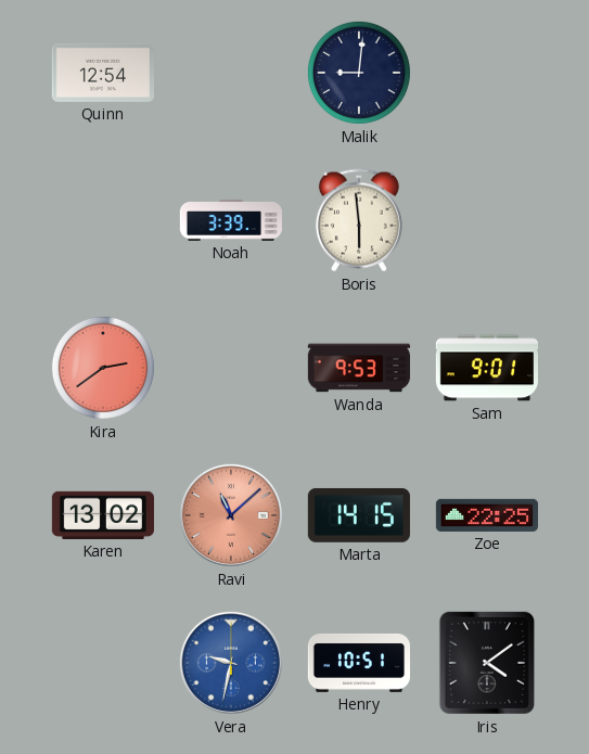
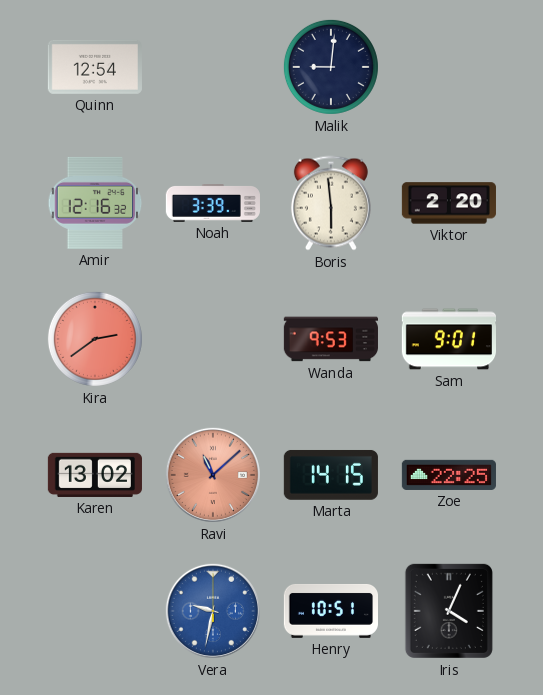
Amir: none -> 12:16
Viktor: none -> 2:20
Iris: 4:09 -> 4:04
